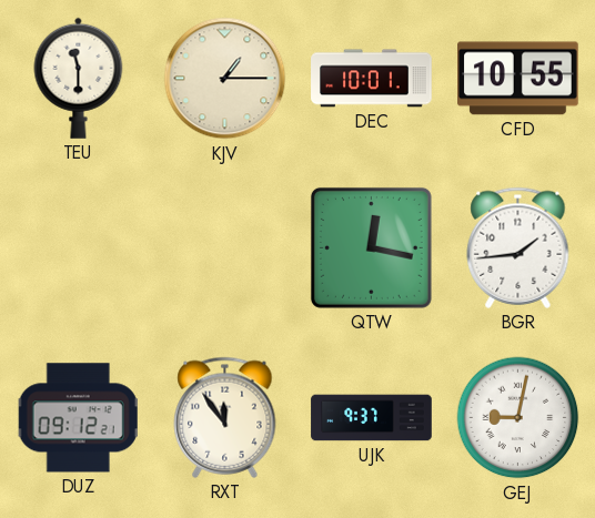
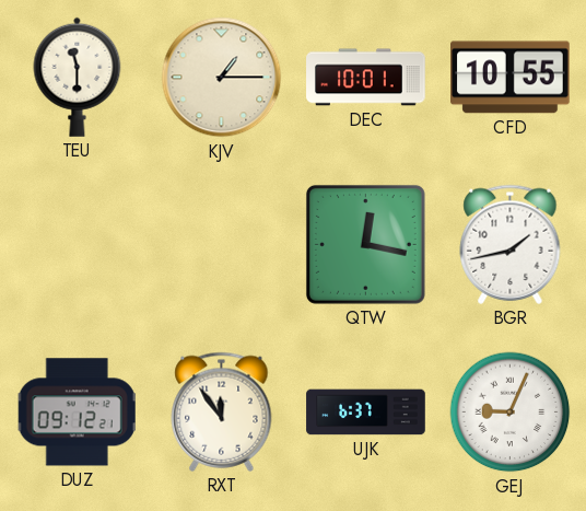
BGR: 1:44 -> 1:43
UJK: 9:37 -> 6:37
GEJ: 9:02 -> 9:04
